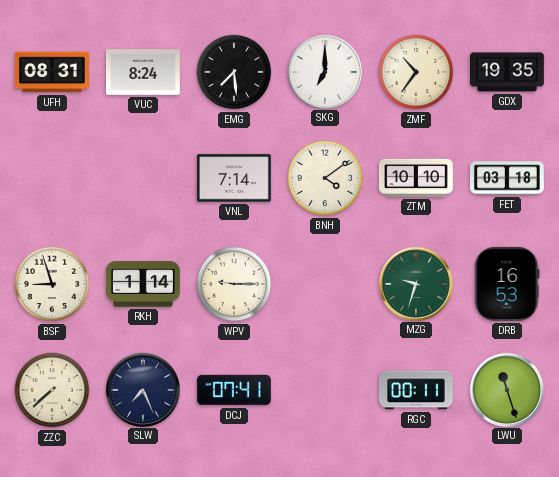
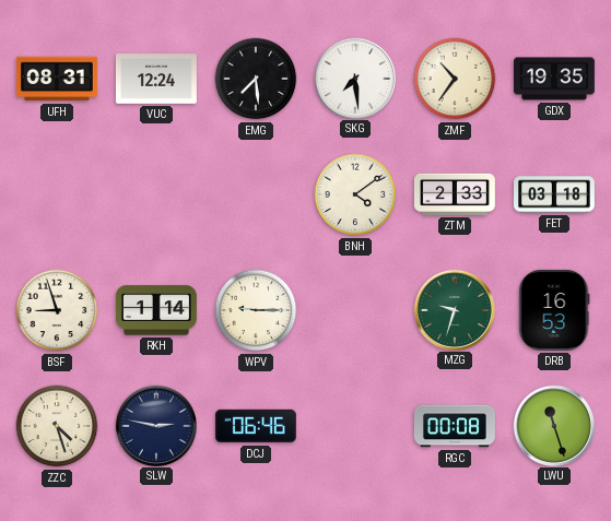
VUC: 8:24 -> 12:24
SKG: 7:00 -> 7:29
VNL: 7:14 -> none
ZTM: 10:10 -> 2:33
ZZC: 7:38 -> 4:27
SLW: 7:26 -> 2:47
DCJ: 07:41 -> 06:46
RGC: 00:11 -> 00:08
